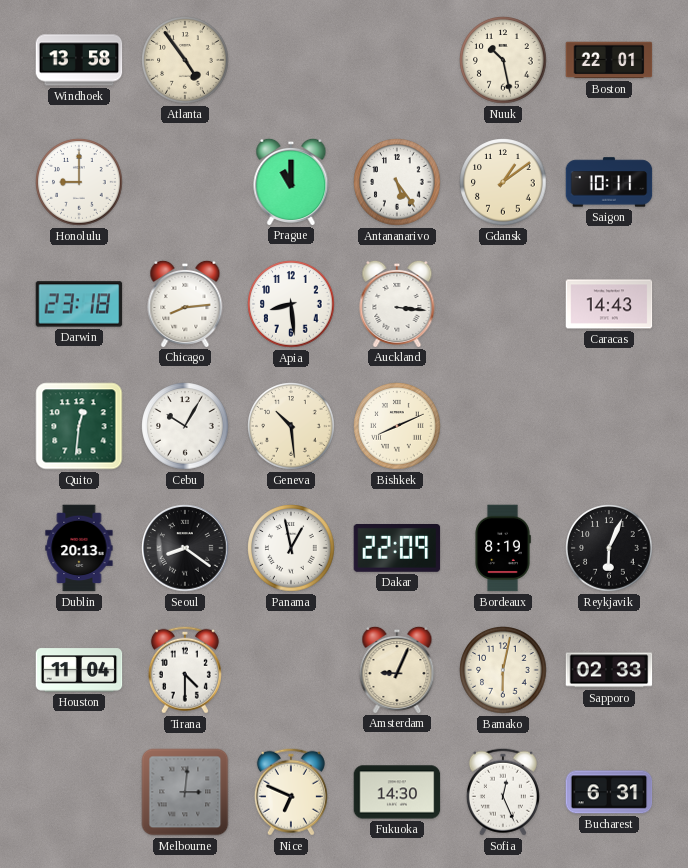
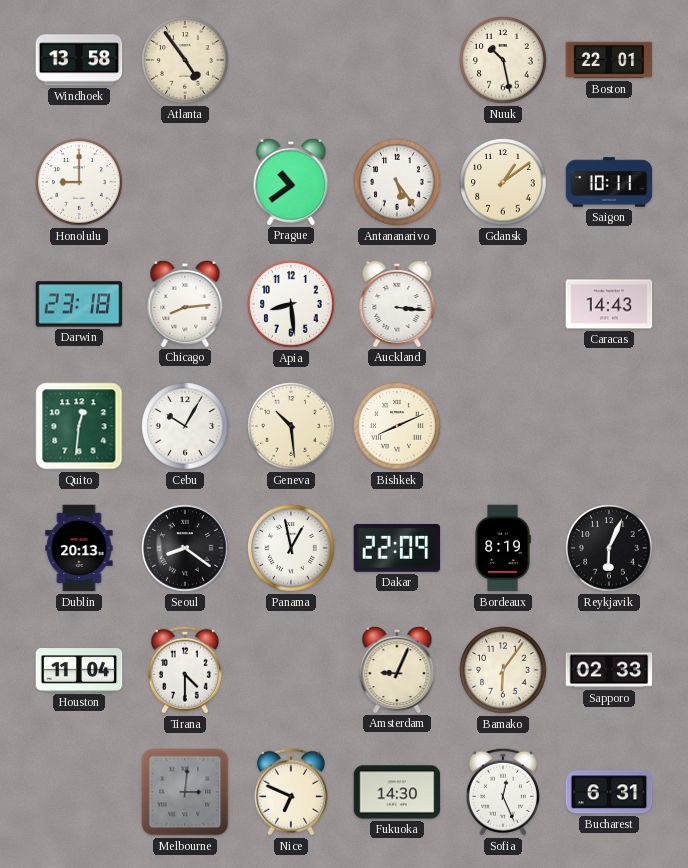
Prague: 11:00 -> 10:39
Bamako: 6:02 -> 6:06
